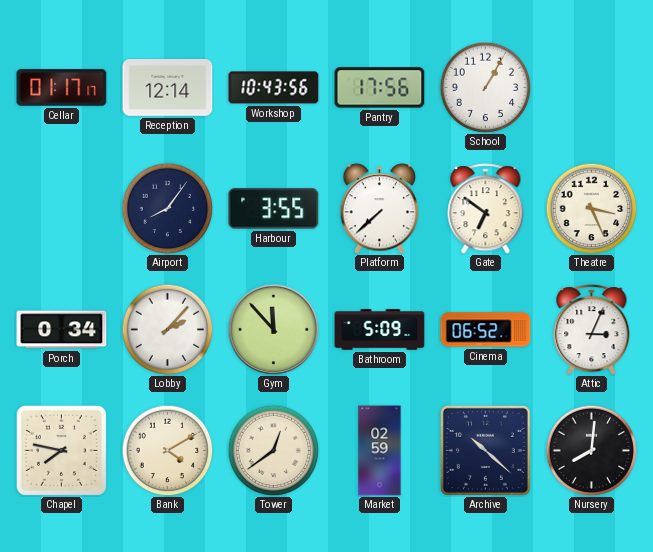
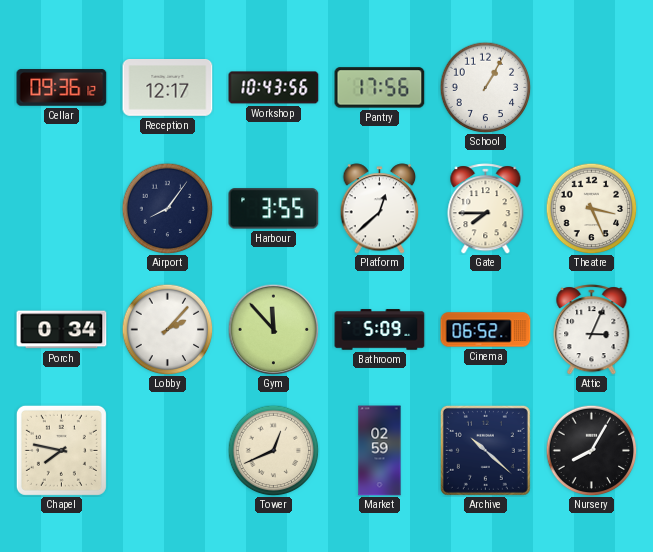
Cellar: 01:17 -> 09:36
Reception: 12:14 -> 12:17
Platform: 7:38 -> 12:38
Gate: 6:51 -> 7:45
Bank: 4:10 -> none
Tower: 12:39 -> 12:41
Nursery: 8:01 -> 8:05
